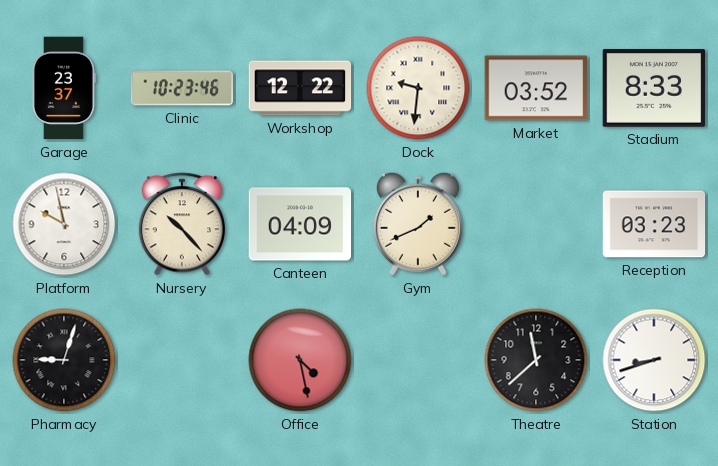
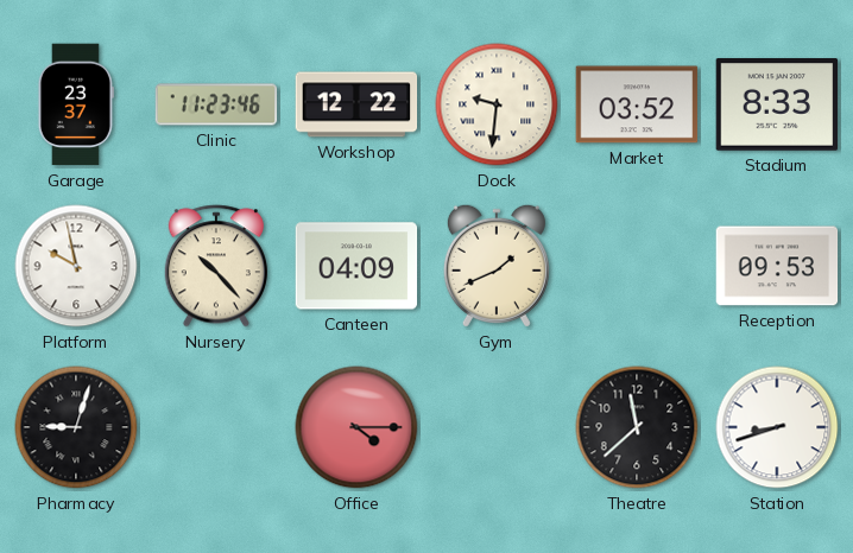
Clinic: 10:23 -> 11:23
Reception: 03:23 -> 09:53
Office: 4:28 -> 4:15
